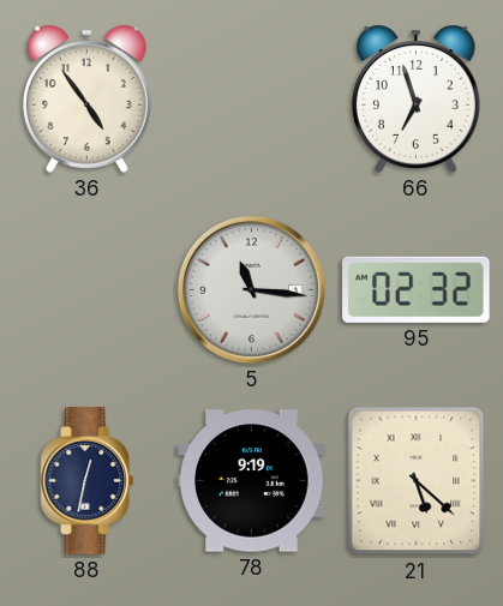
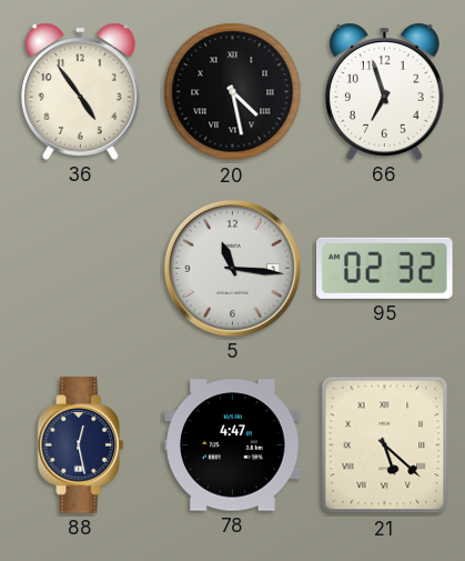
20: none -> 4:28
88: 12:32 -> 12:28
78: 9:19 -> 4:47
